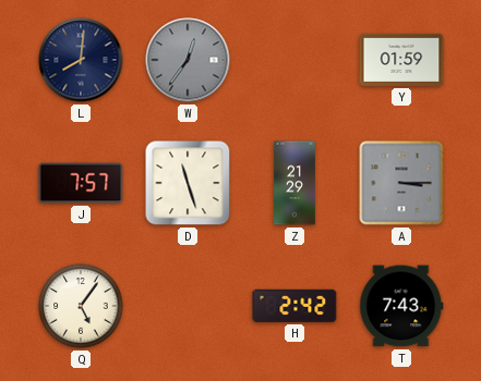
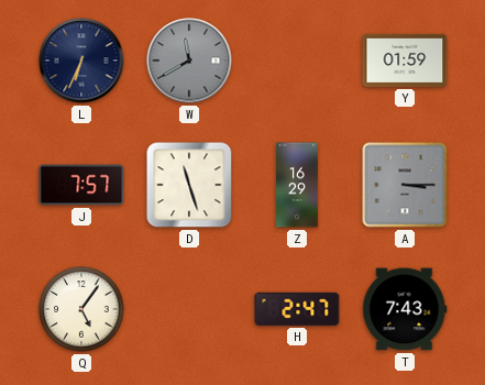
L: 8:01 -> 6:34
W: 12:36 -> 11:40
Z: 21:29 -> 16:29
H: 2:42 -> 2:47
